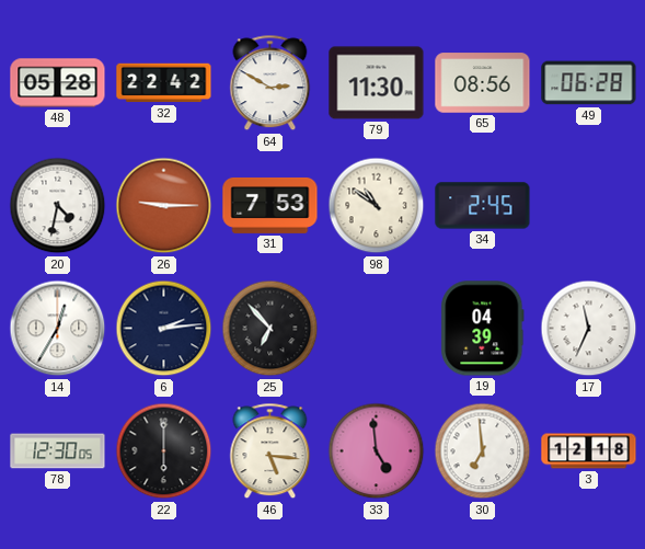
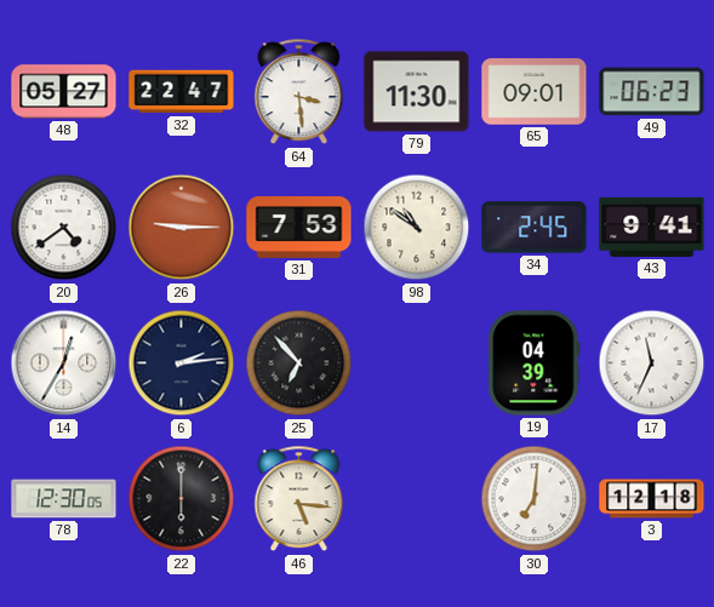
48: 05:28 -> 05:27
32: 22:42 -> 22:47
64: 2:50 -> 3:29
65: 08:56 -> 09:01
49: 06:28 -> 06:23
20: 4:32 -> 4:39
43: none -> 9:41
33: 4:59 -> none
30: 6:59 -> 7:01
